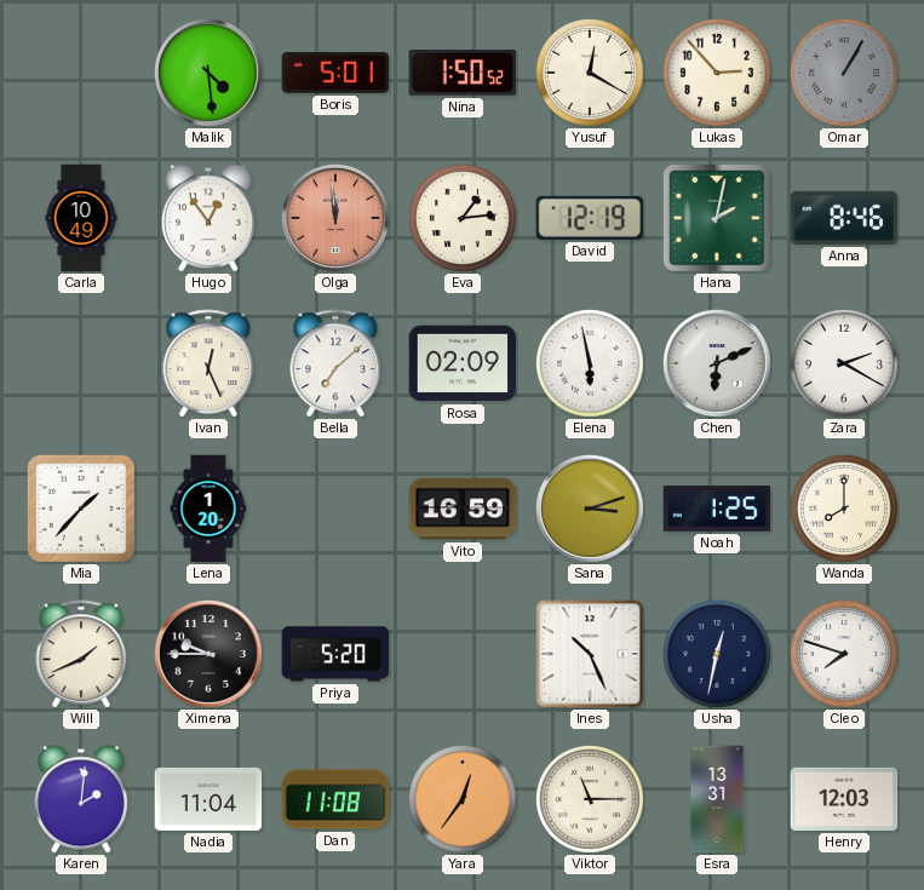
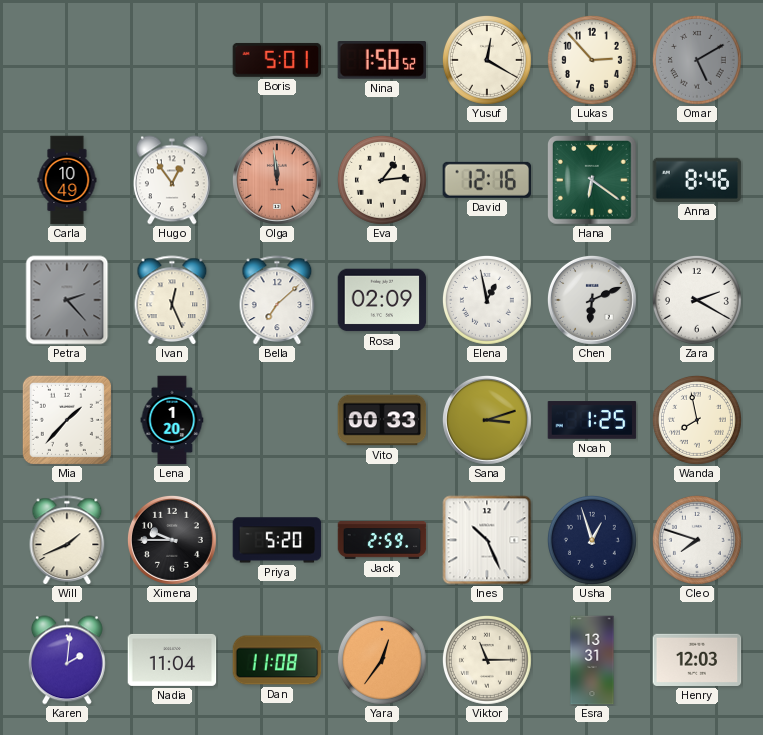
Malik: 4:29 -> none
Omar: 1:05 -> 5:10
David: 12:19 -> 12:16
Hana: 2:02 -> 6:21
Petra: none -> 2:23
Elena: 5:58 -> 12:58
Vito: 16:59 -> 00:33
Wanda: 8:00 -> 7:58
Jack: none -> 2:59
Usha: 12:32 -> 12:57
